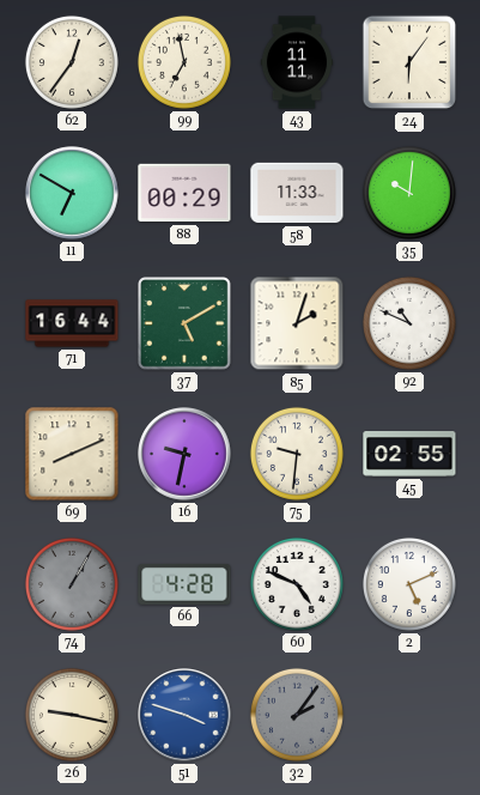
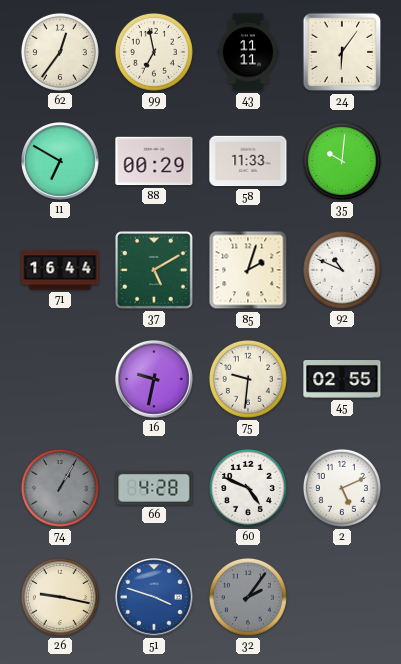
69: 8:11 -> none
